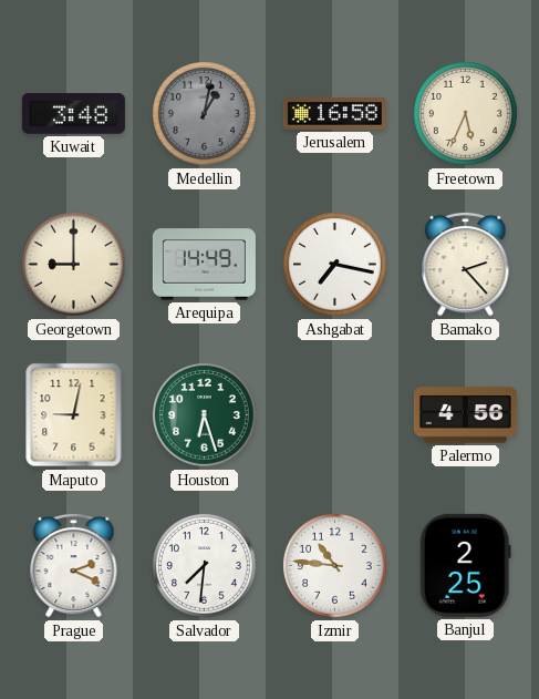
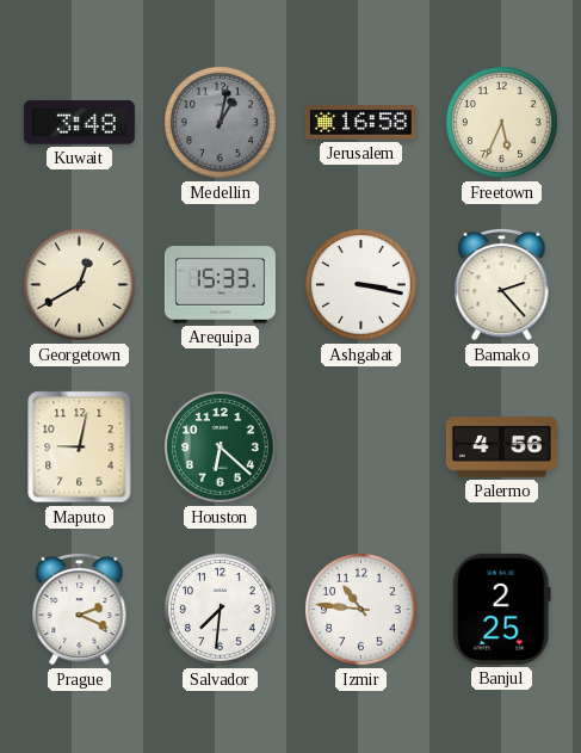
Georgetown: 9:00 -> 12:40
Arequipa: 14:49 -> 15:33
Ashgabat: 7:17 -> 3:17
Houston: 6:27 -> 6:22
